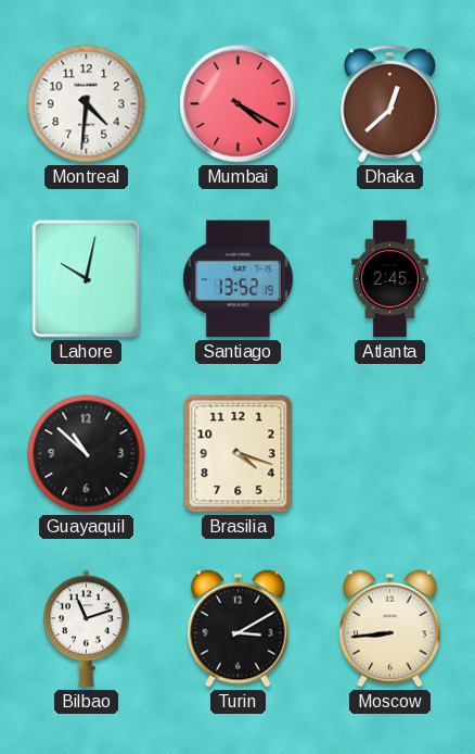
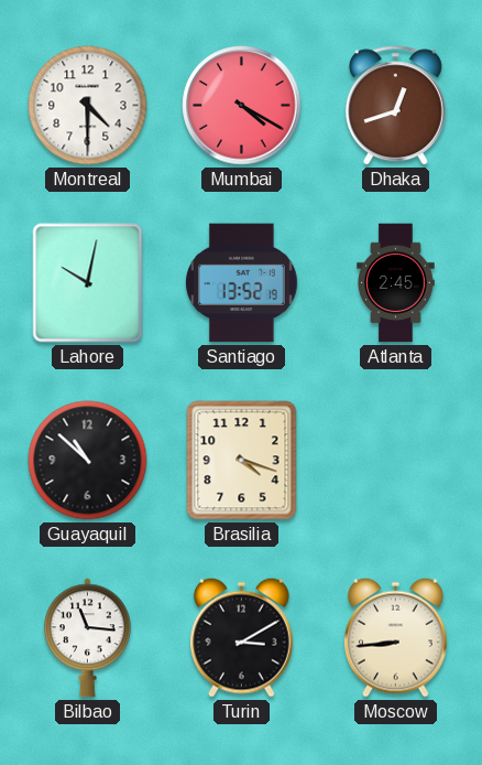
Montreal: 4:31 -> 4:30
Dhaka: 12:38 -> 12:42
Bilbao: 11:12 -> 11:16
